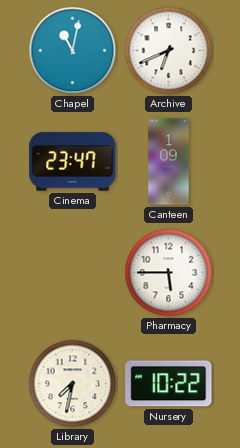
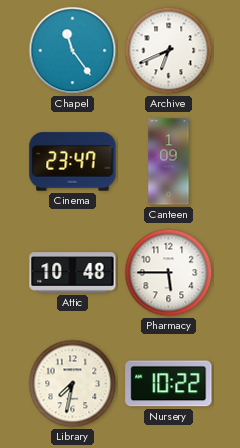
Chapel: 11:02 -> 11:24
Attic: none -> 10:48
